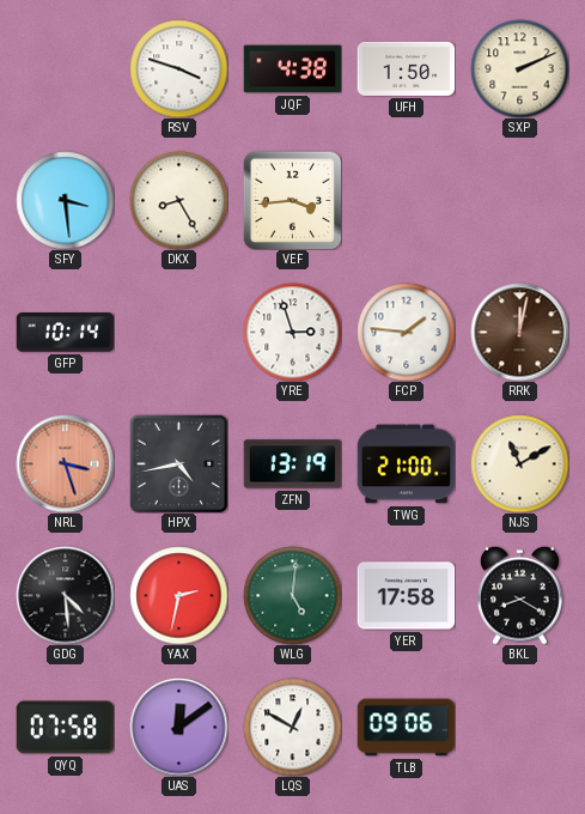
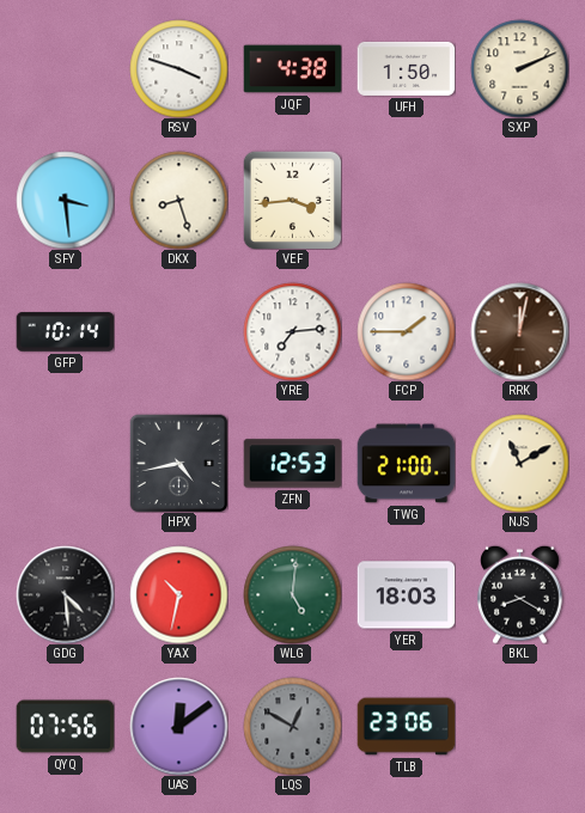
DKX: 8:25 -> 8:27
YRE: 2:57 -> 7:14
FCP: 1:46 -> 1:45
NRL: 3:27 -> none
ZFN: 13:19 -> 12:53
YAX: 2:32 -> 10:32
YER: 17:58 -> 18:03
QYQ: 07:58 -> 07:56
LQS dial: white -> grey
TLB: 09:06 -> 23:06
